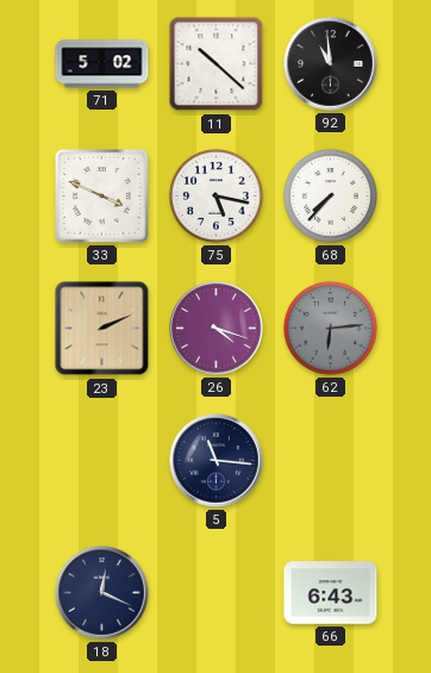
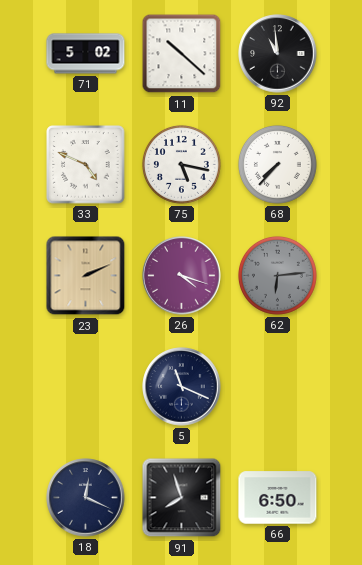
33: 3:49 -> 4:49
5: 11:16 -> 11:19
91: none -> 7:57
66: 6:43 -> 6:50
